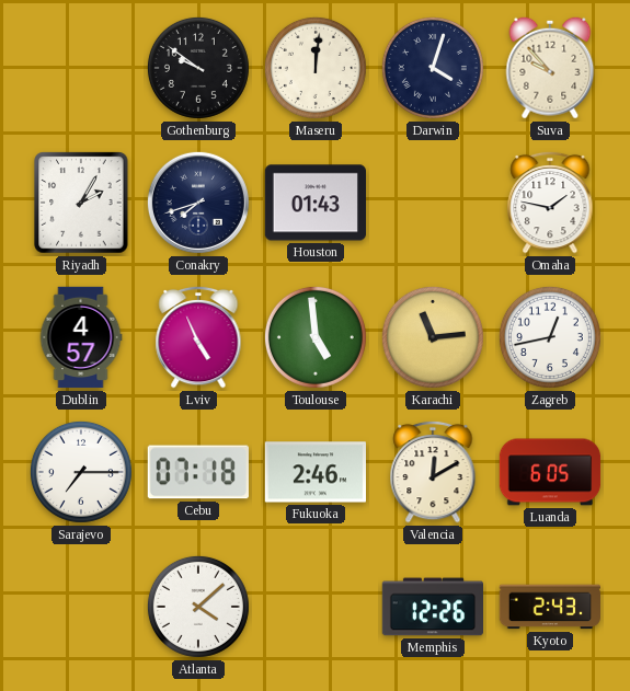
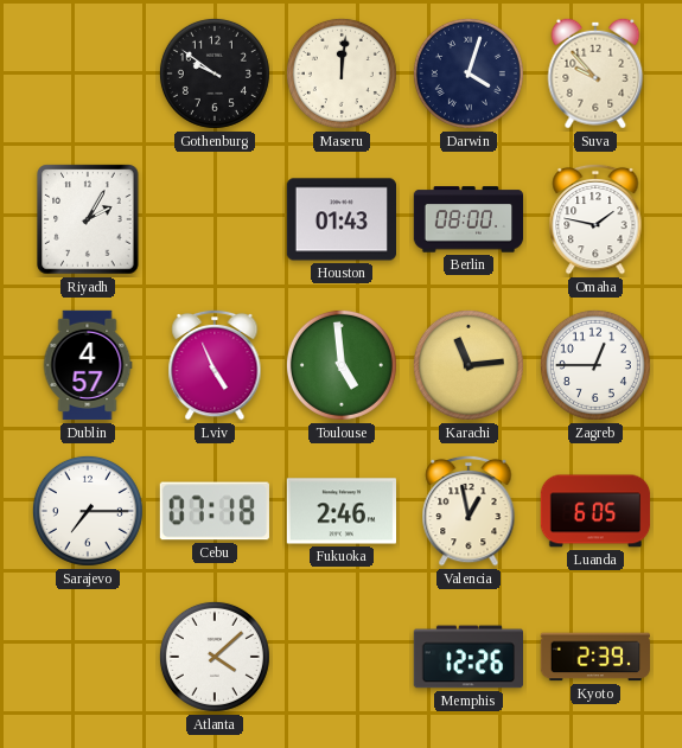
Conakry: 7:42 -> none
Berlin: none -> 08:00
Zagreb: 12:43 -> 12:45
Valencia: 12:10 -> 12:58
Kyoto: 2:43 -> 2:39
